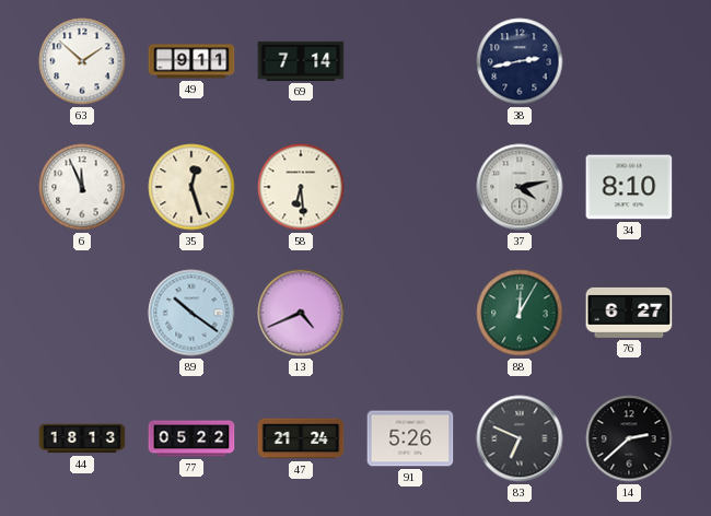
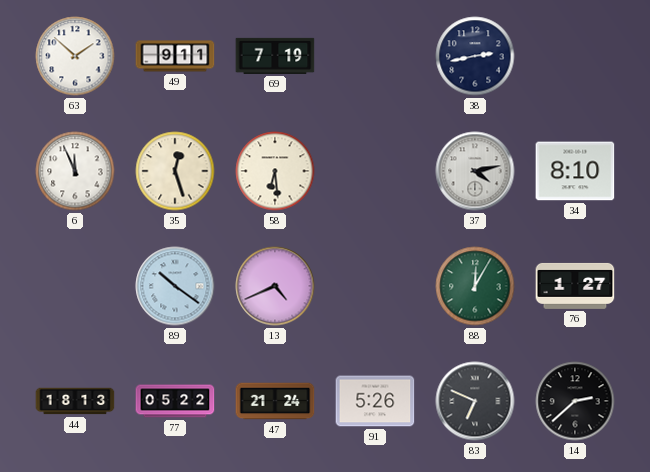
69: 7:14 -> 7:19
76: 6:27 -> 1:27
